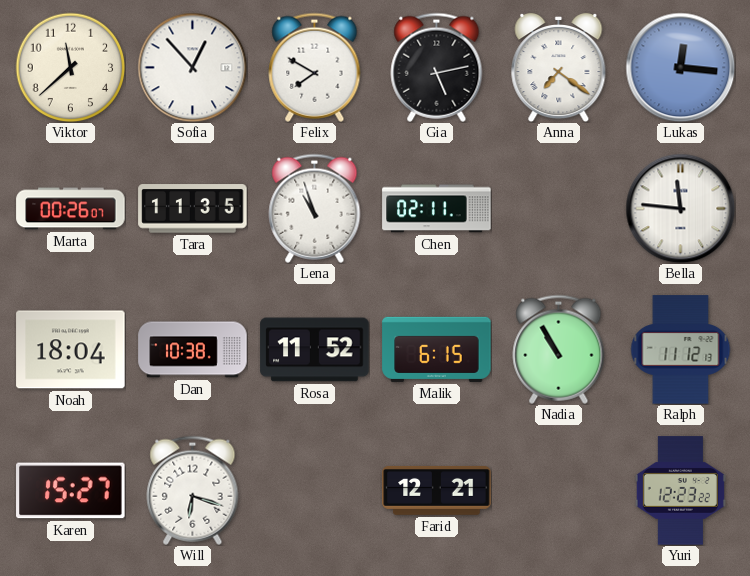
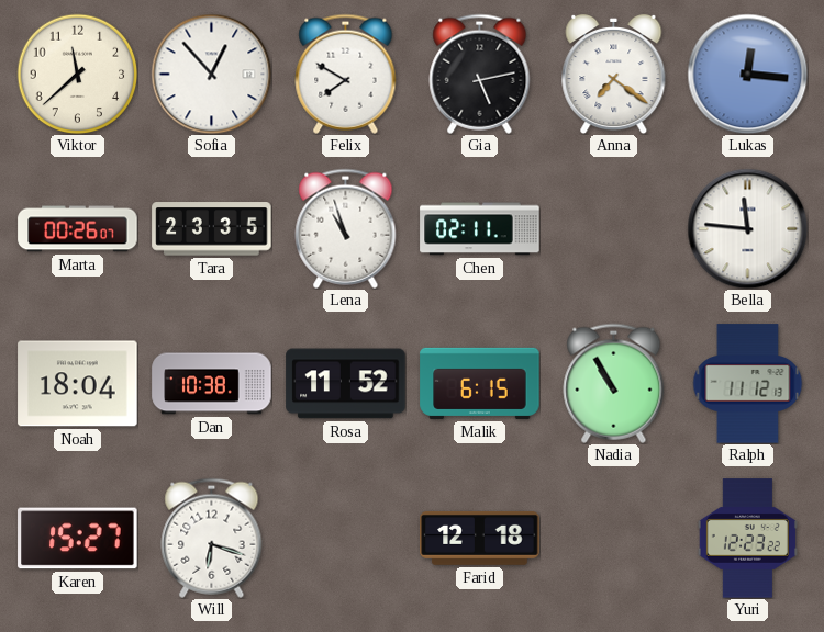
Tara: 11:35 -> 23:35
Farid: 12:21 -> 12:18
